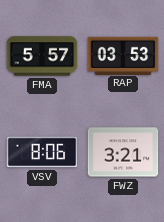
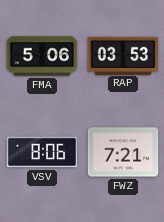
FMA: 5:57 -> 5:06
FWZ: 3:21 -> 7:21
